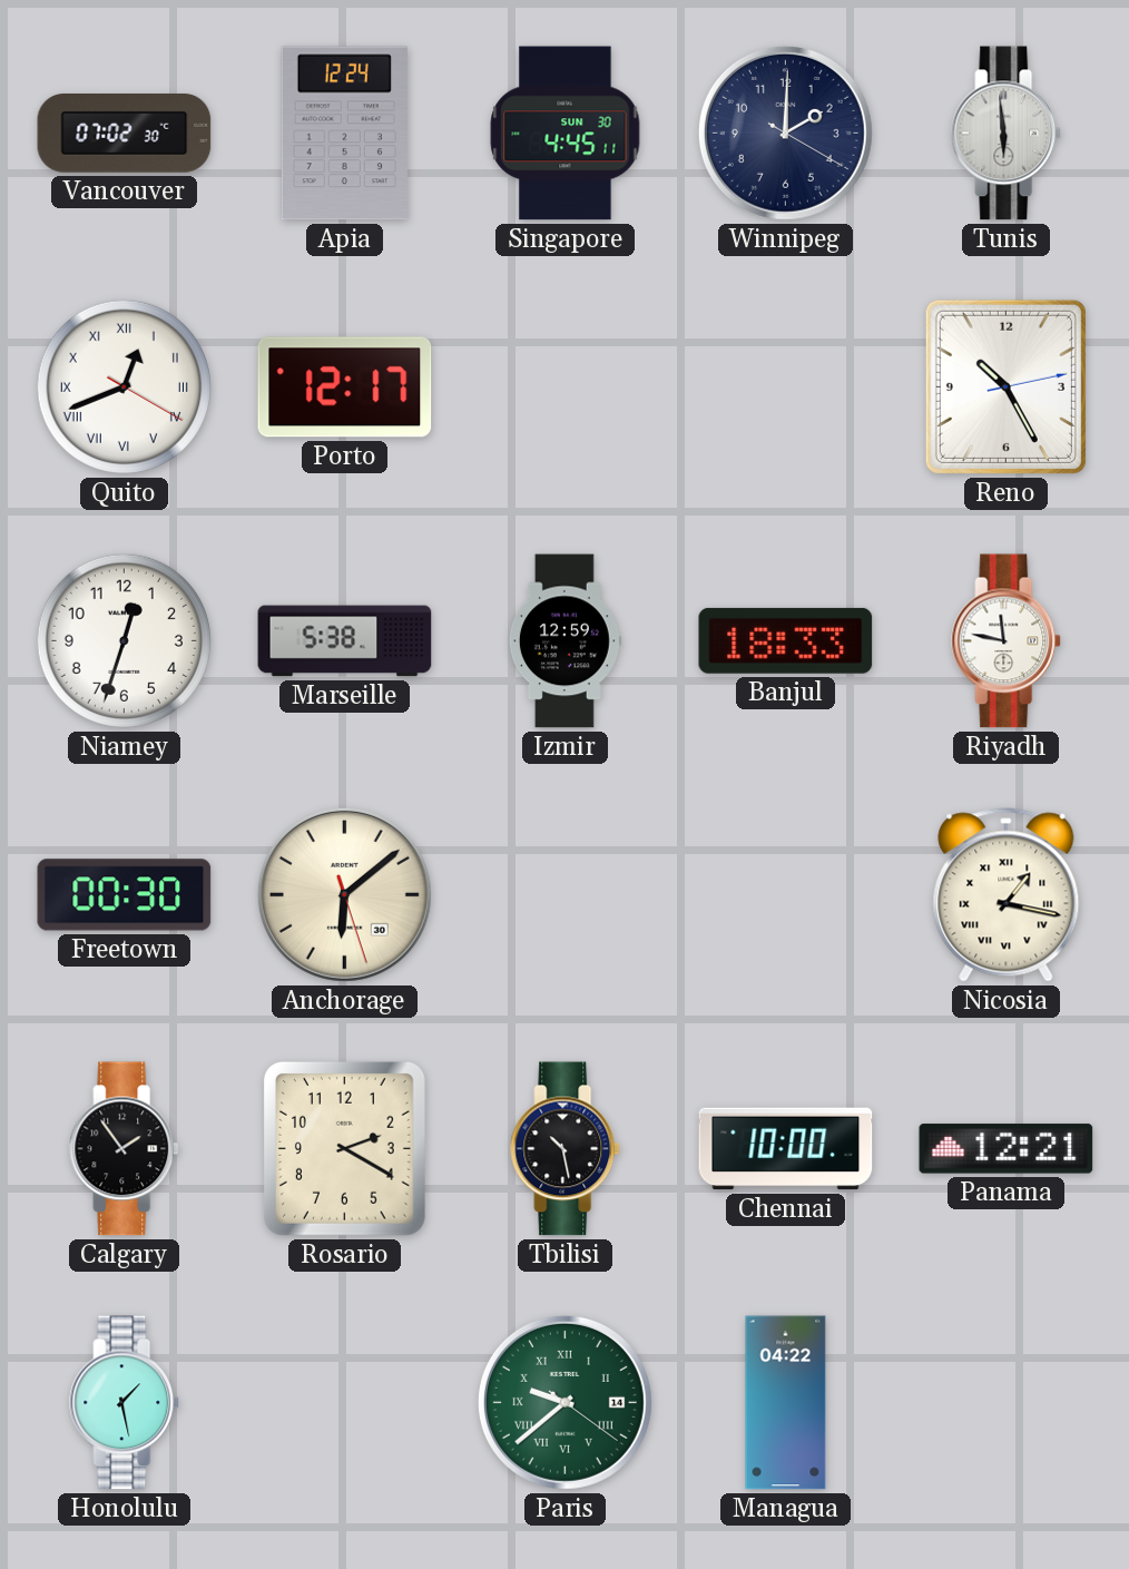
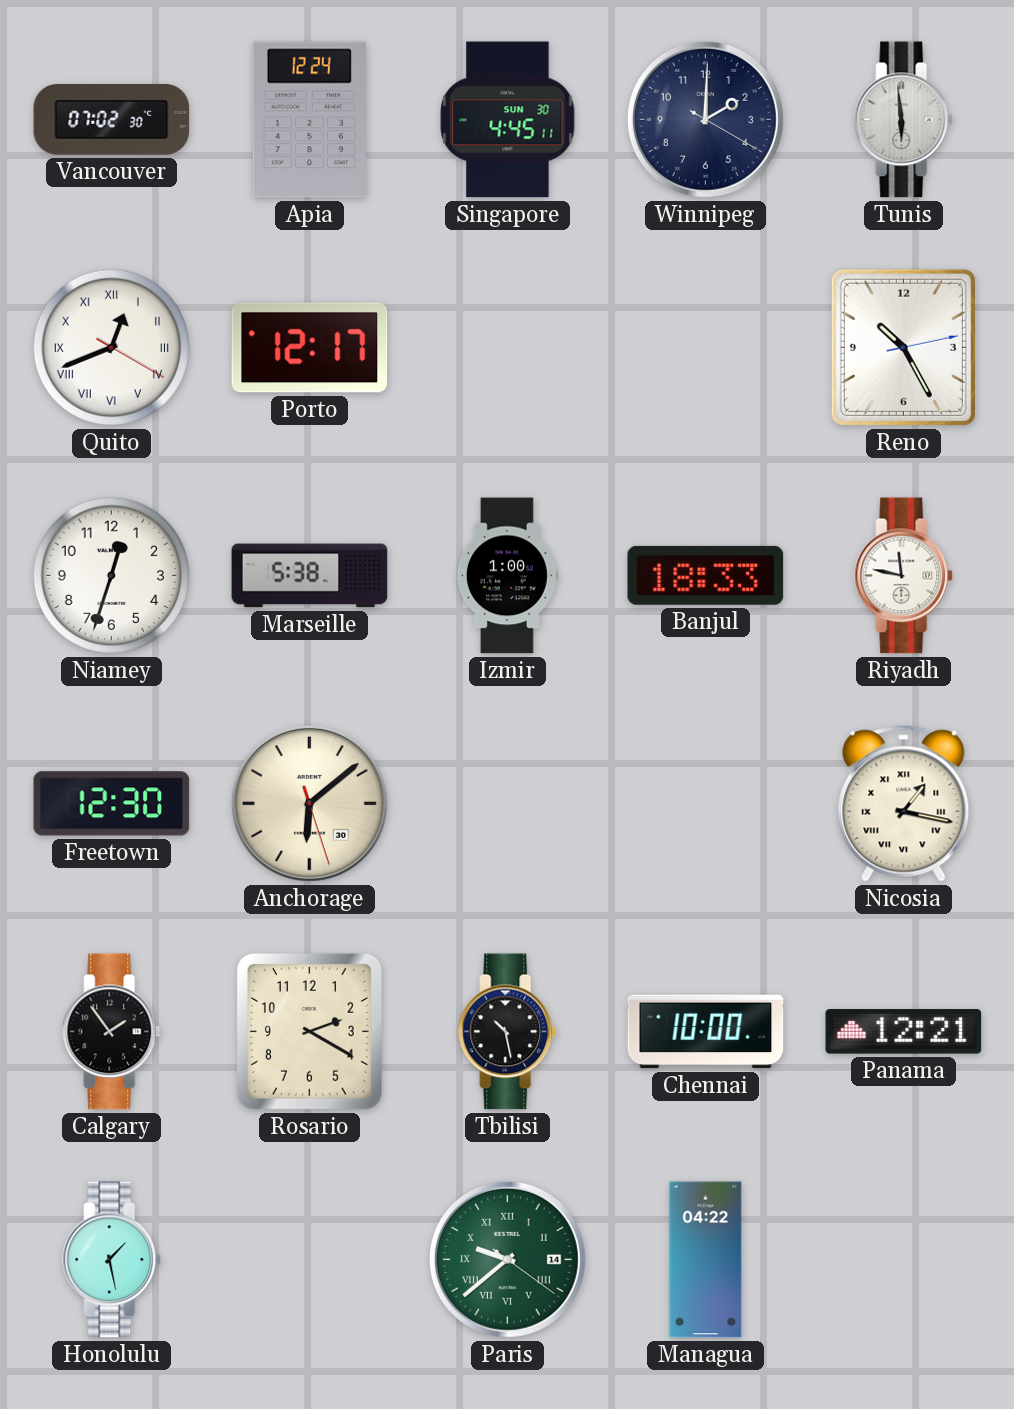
Izmir: 12:59 -> 1:00
Freetown: 00:30 -> 12:30
